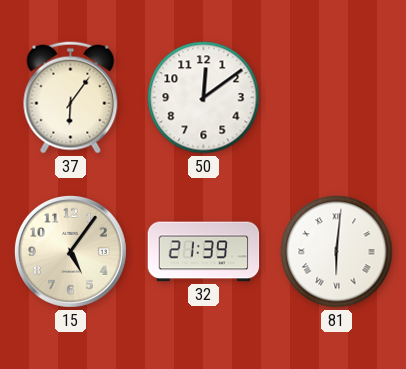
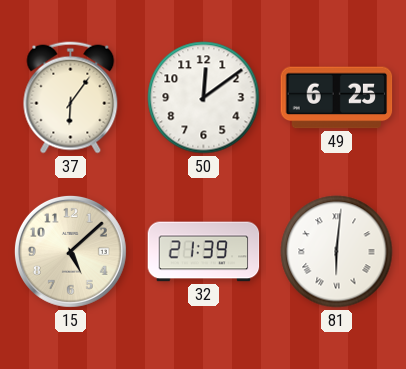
49: none -> 6:25
15: 5:06 -> 5:08
